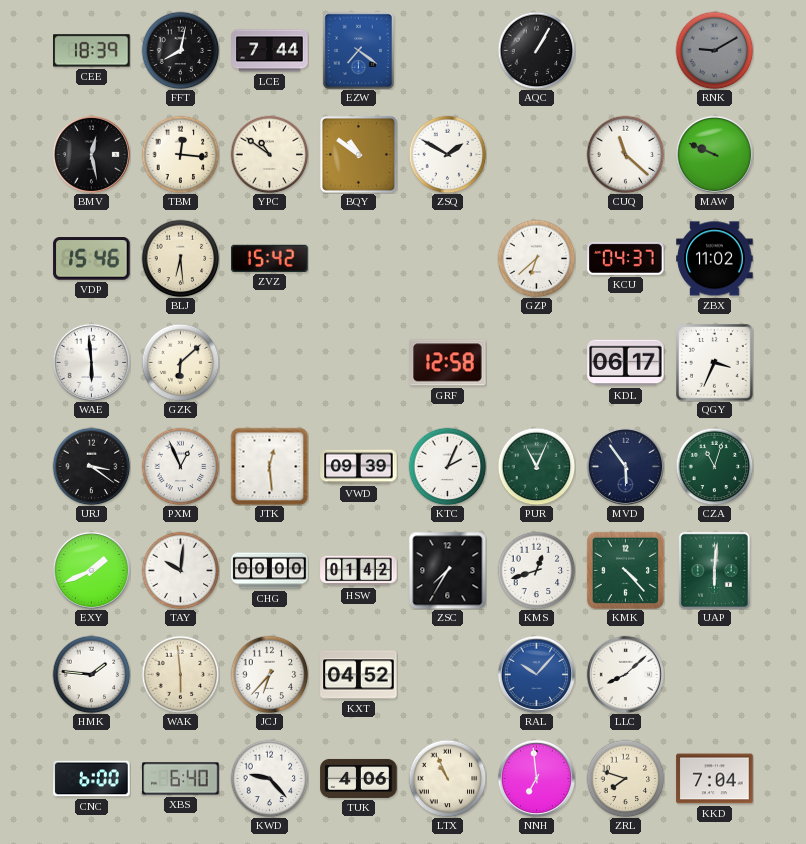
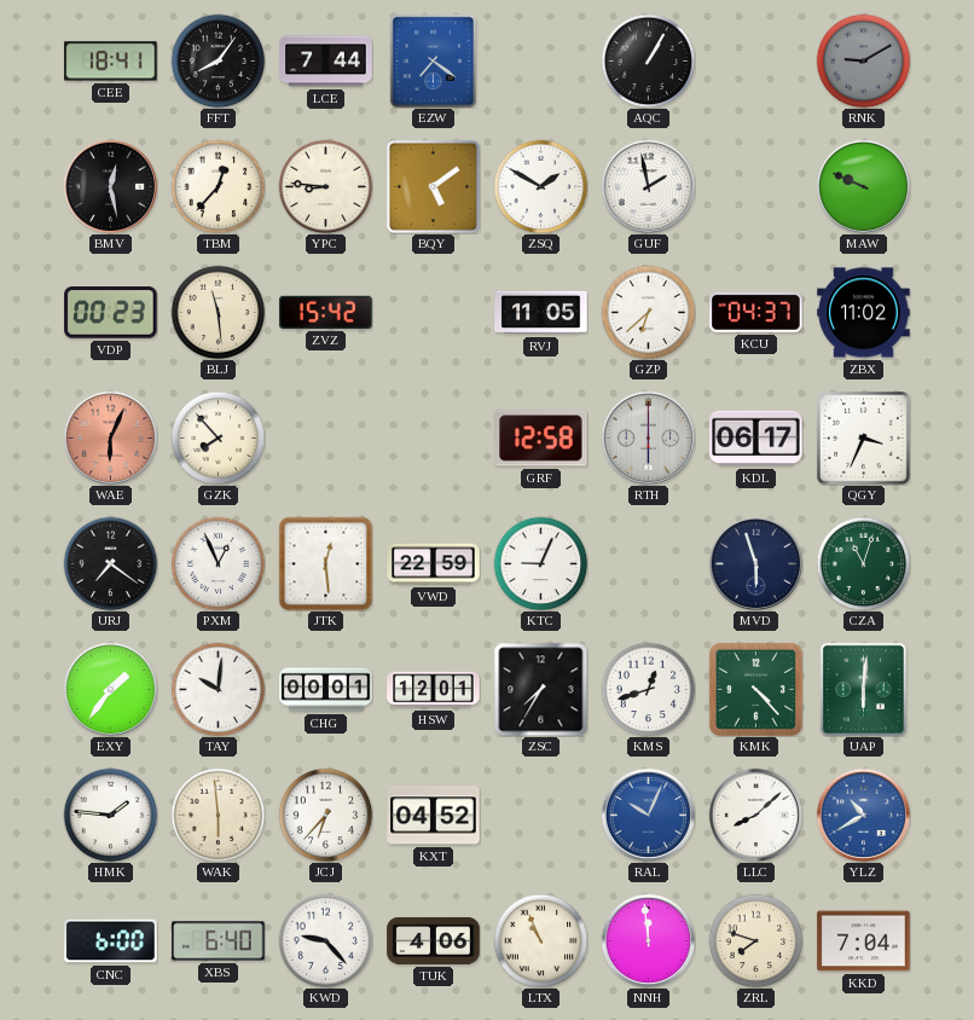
CEE: 18:39 -> 18:41
FFT: 8:02 -> 8:06
TBM: 12:16 -> 12:37
YPC: 10:51 -> 8:46
BQY: 10:51 -> 5:09
GUF: none -> 1:58
CUQ: 11:22 -> none
VDP: 15:46 -> 00:23
BLJ: 6:29 -> 11:29
RVJ: none -> 11:05
WAE: 5:59 -> 6:04
WAE dial: white -> salmon
GZK: 6:08 -> 7:53
RTH: none -> 6:00
URJ: 3:21 -> 7:21
VWD: 09:39 -> 22:59
KTC: 2:04 -> 9:04
PUR: 11:04 -> none
MVD: 5:54 -> 5:57
EXY: 1:41 -> 1:36
CHG: 00:00 -> 00:01
HSW: 01:42 -> 12:01
RAL: 10:07 -> 10:04
YLZ: none -> 10:40
NNH: 6:59 -> 11:59
